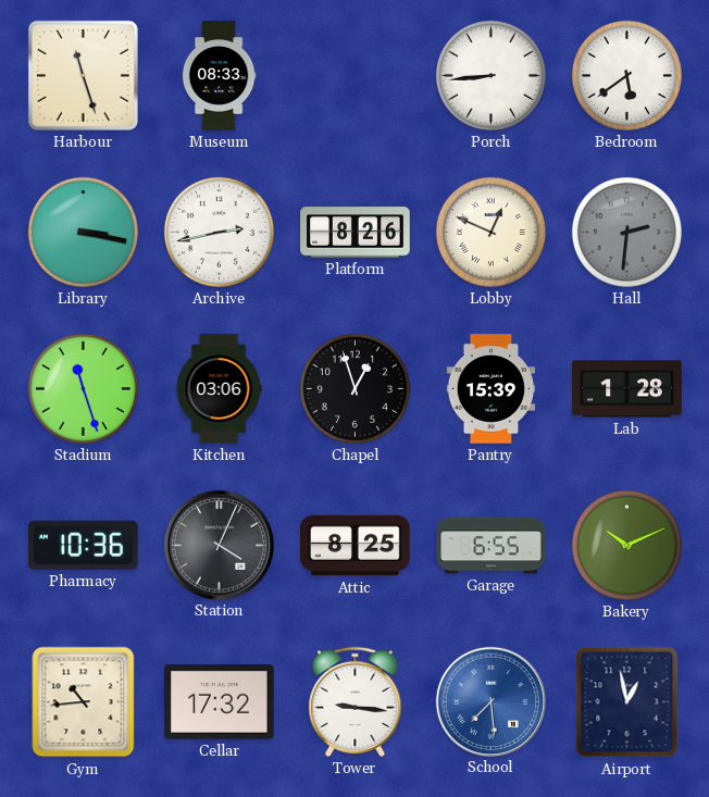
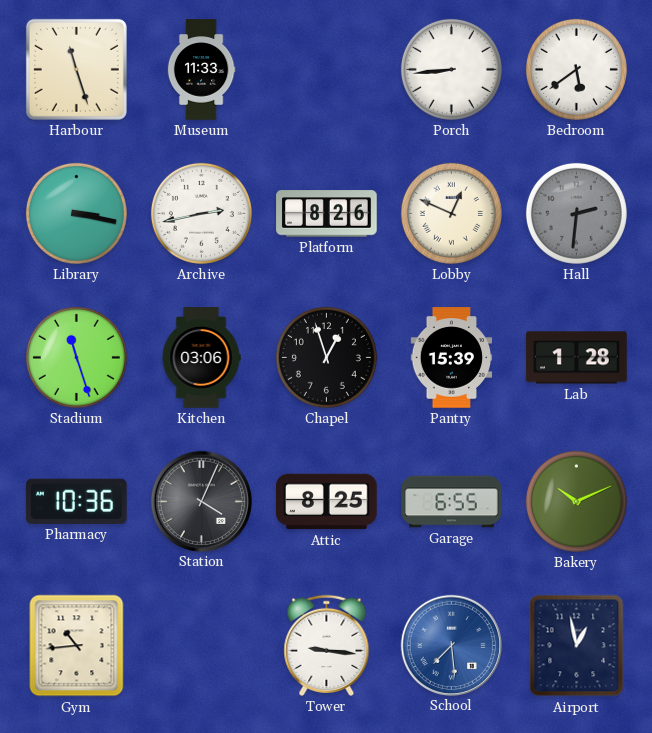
Museum: 08:33 -> 11:33
Cellar: 17:32 -> none
